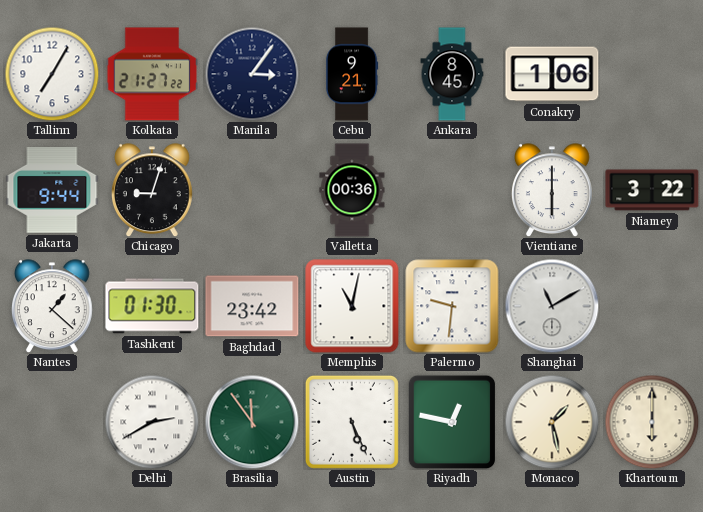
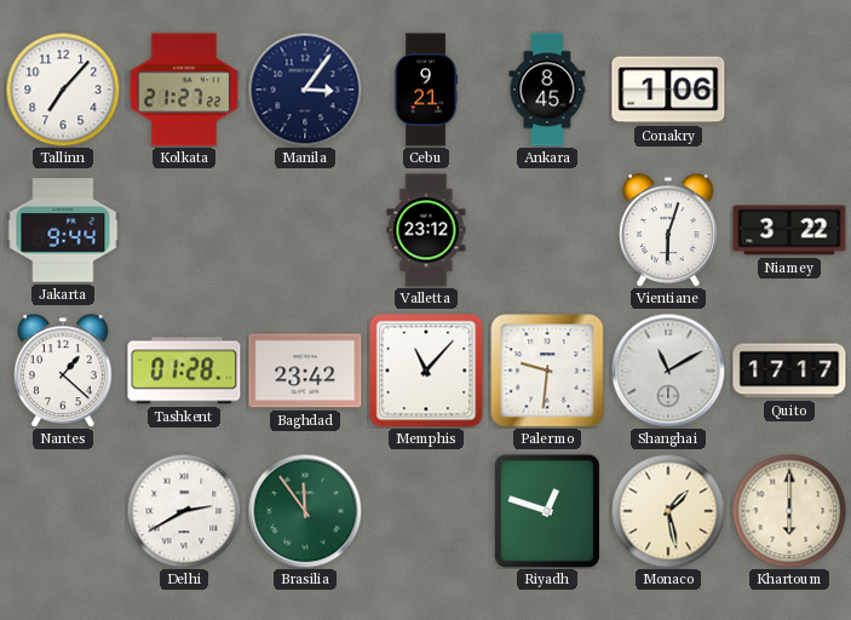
Tallinn: 7:05 -> 7:07
Chicago: 9:03 -> none
Valletta: 00:36 -> 23:12
Vientiane: 6:00 -> 6:03
Tashkent: 01:30 -> 01:28
Memphis: 11:02 -> 11:07
Quito: none -> 17:17
Austin: 5:26 -> none
Riyadh: 12:47 -> 12:48
